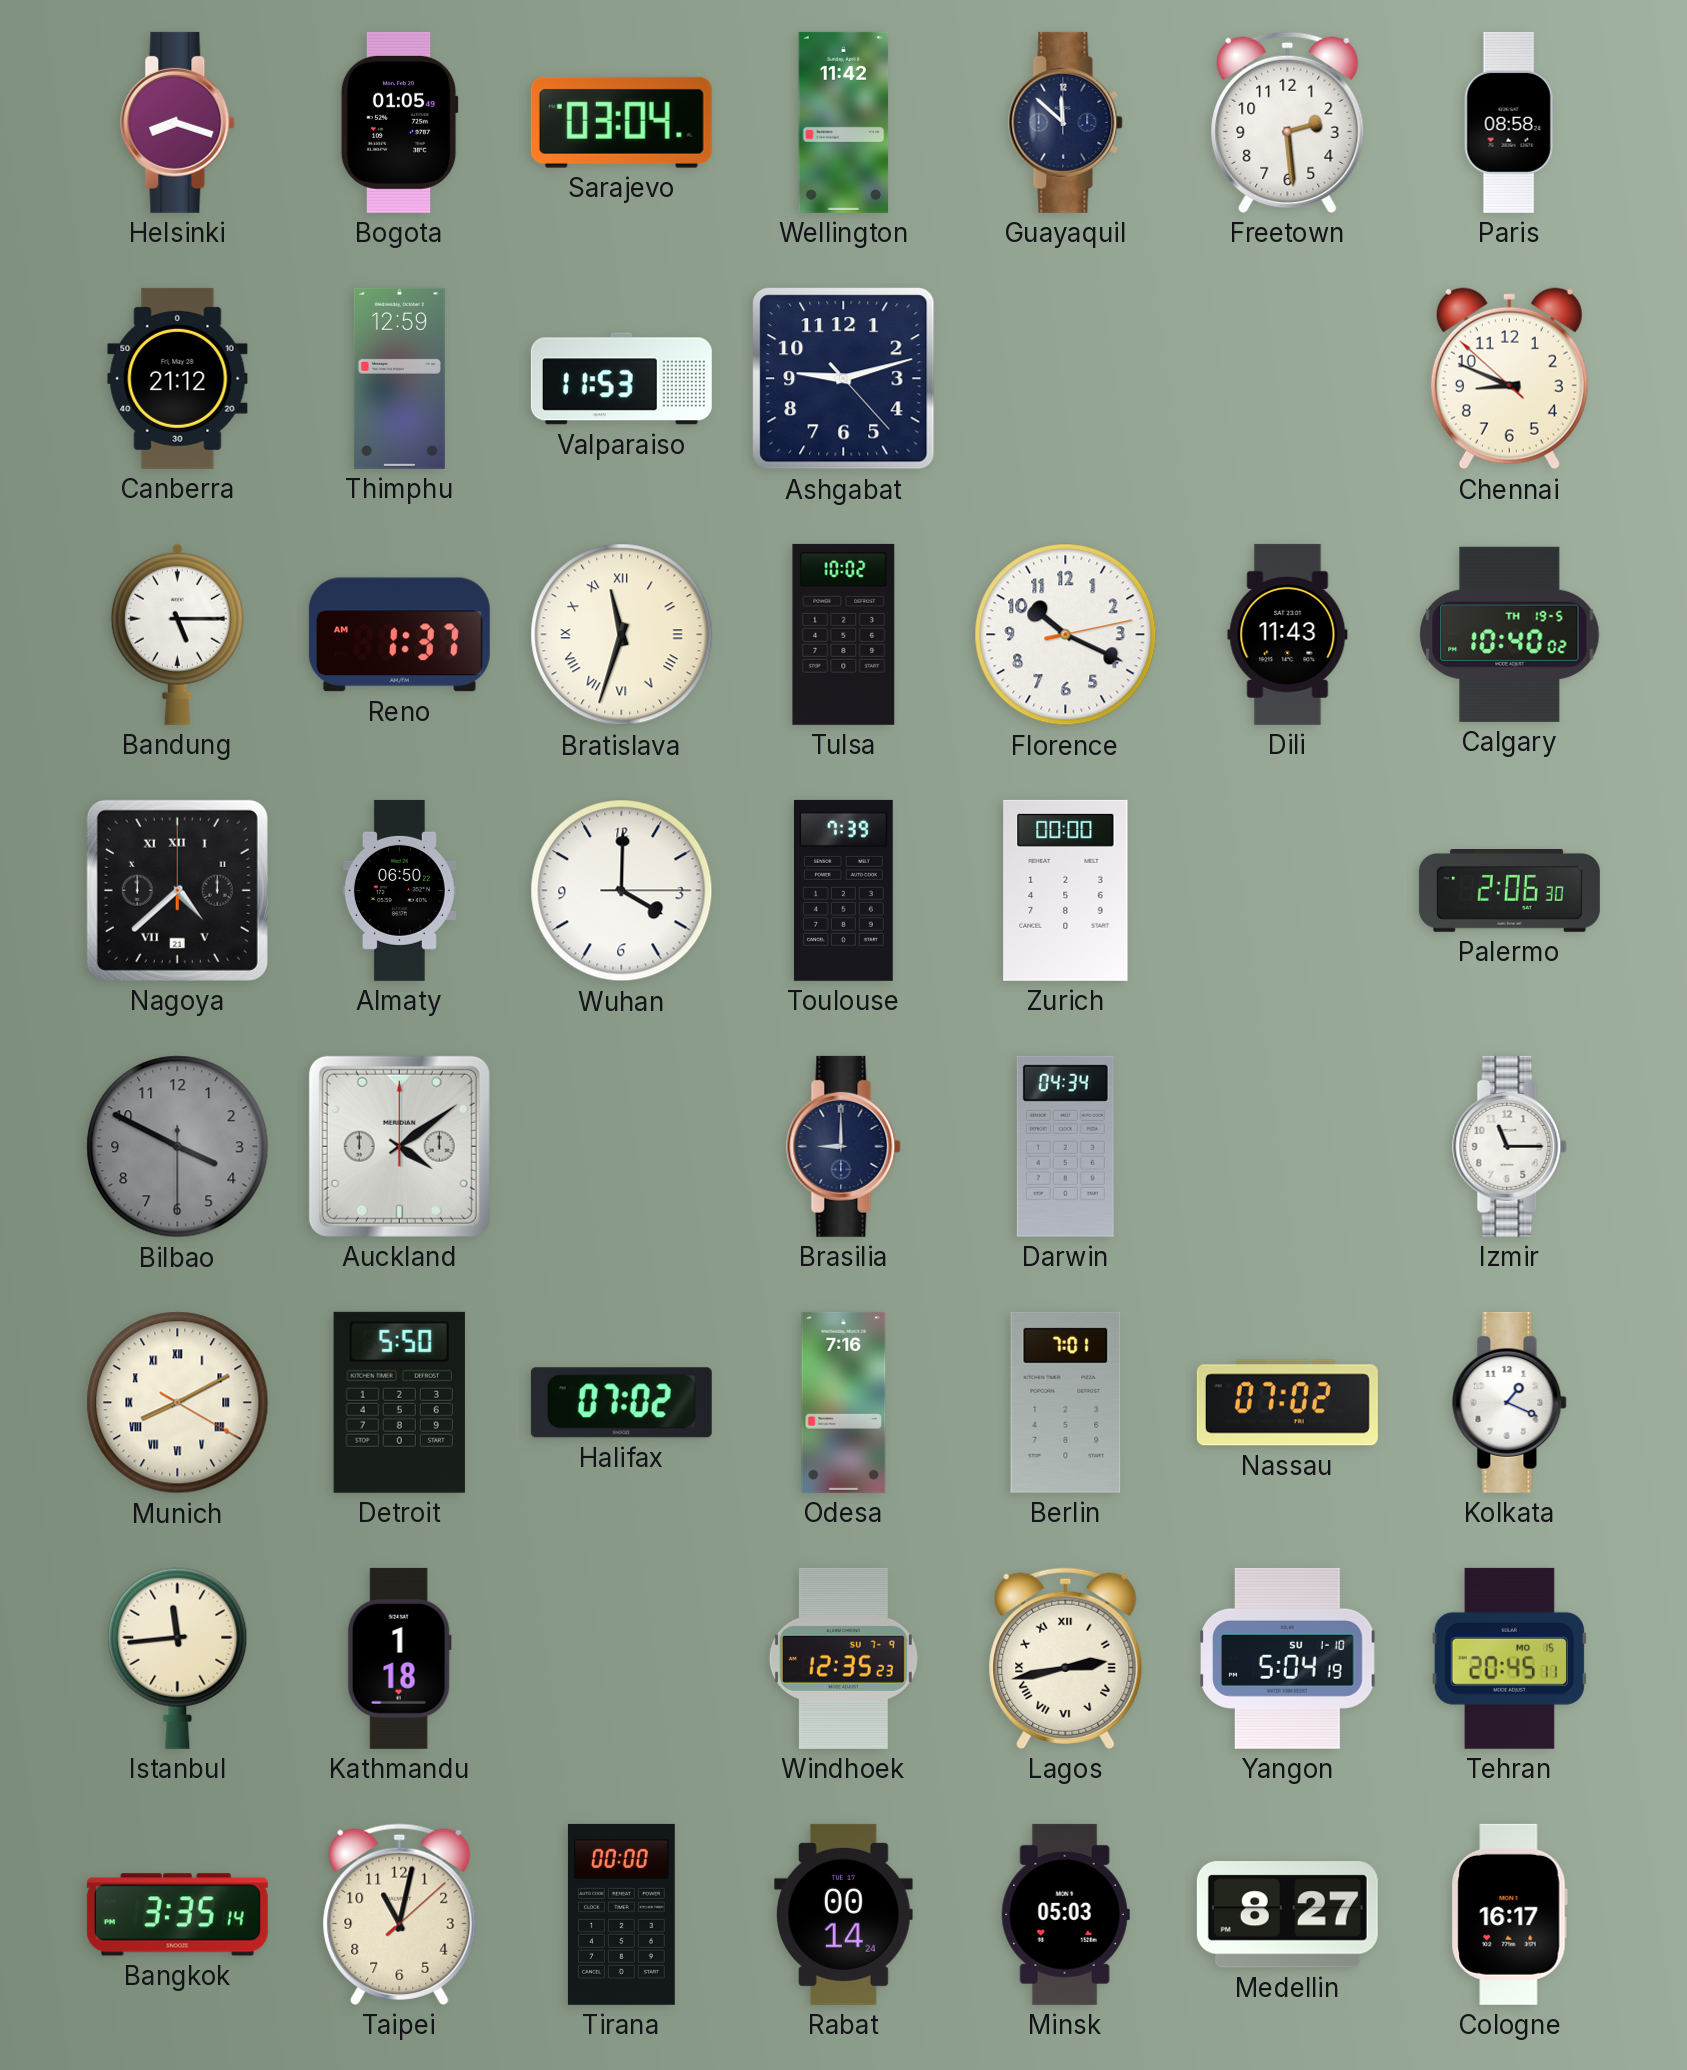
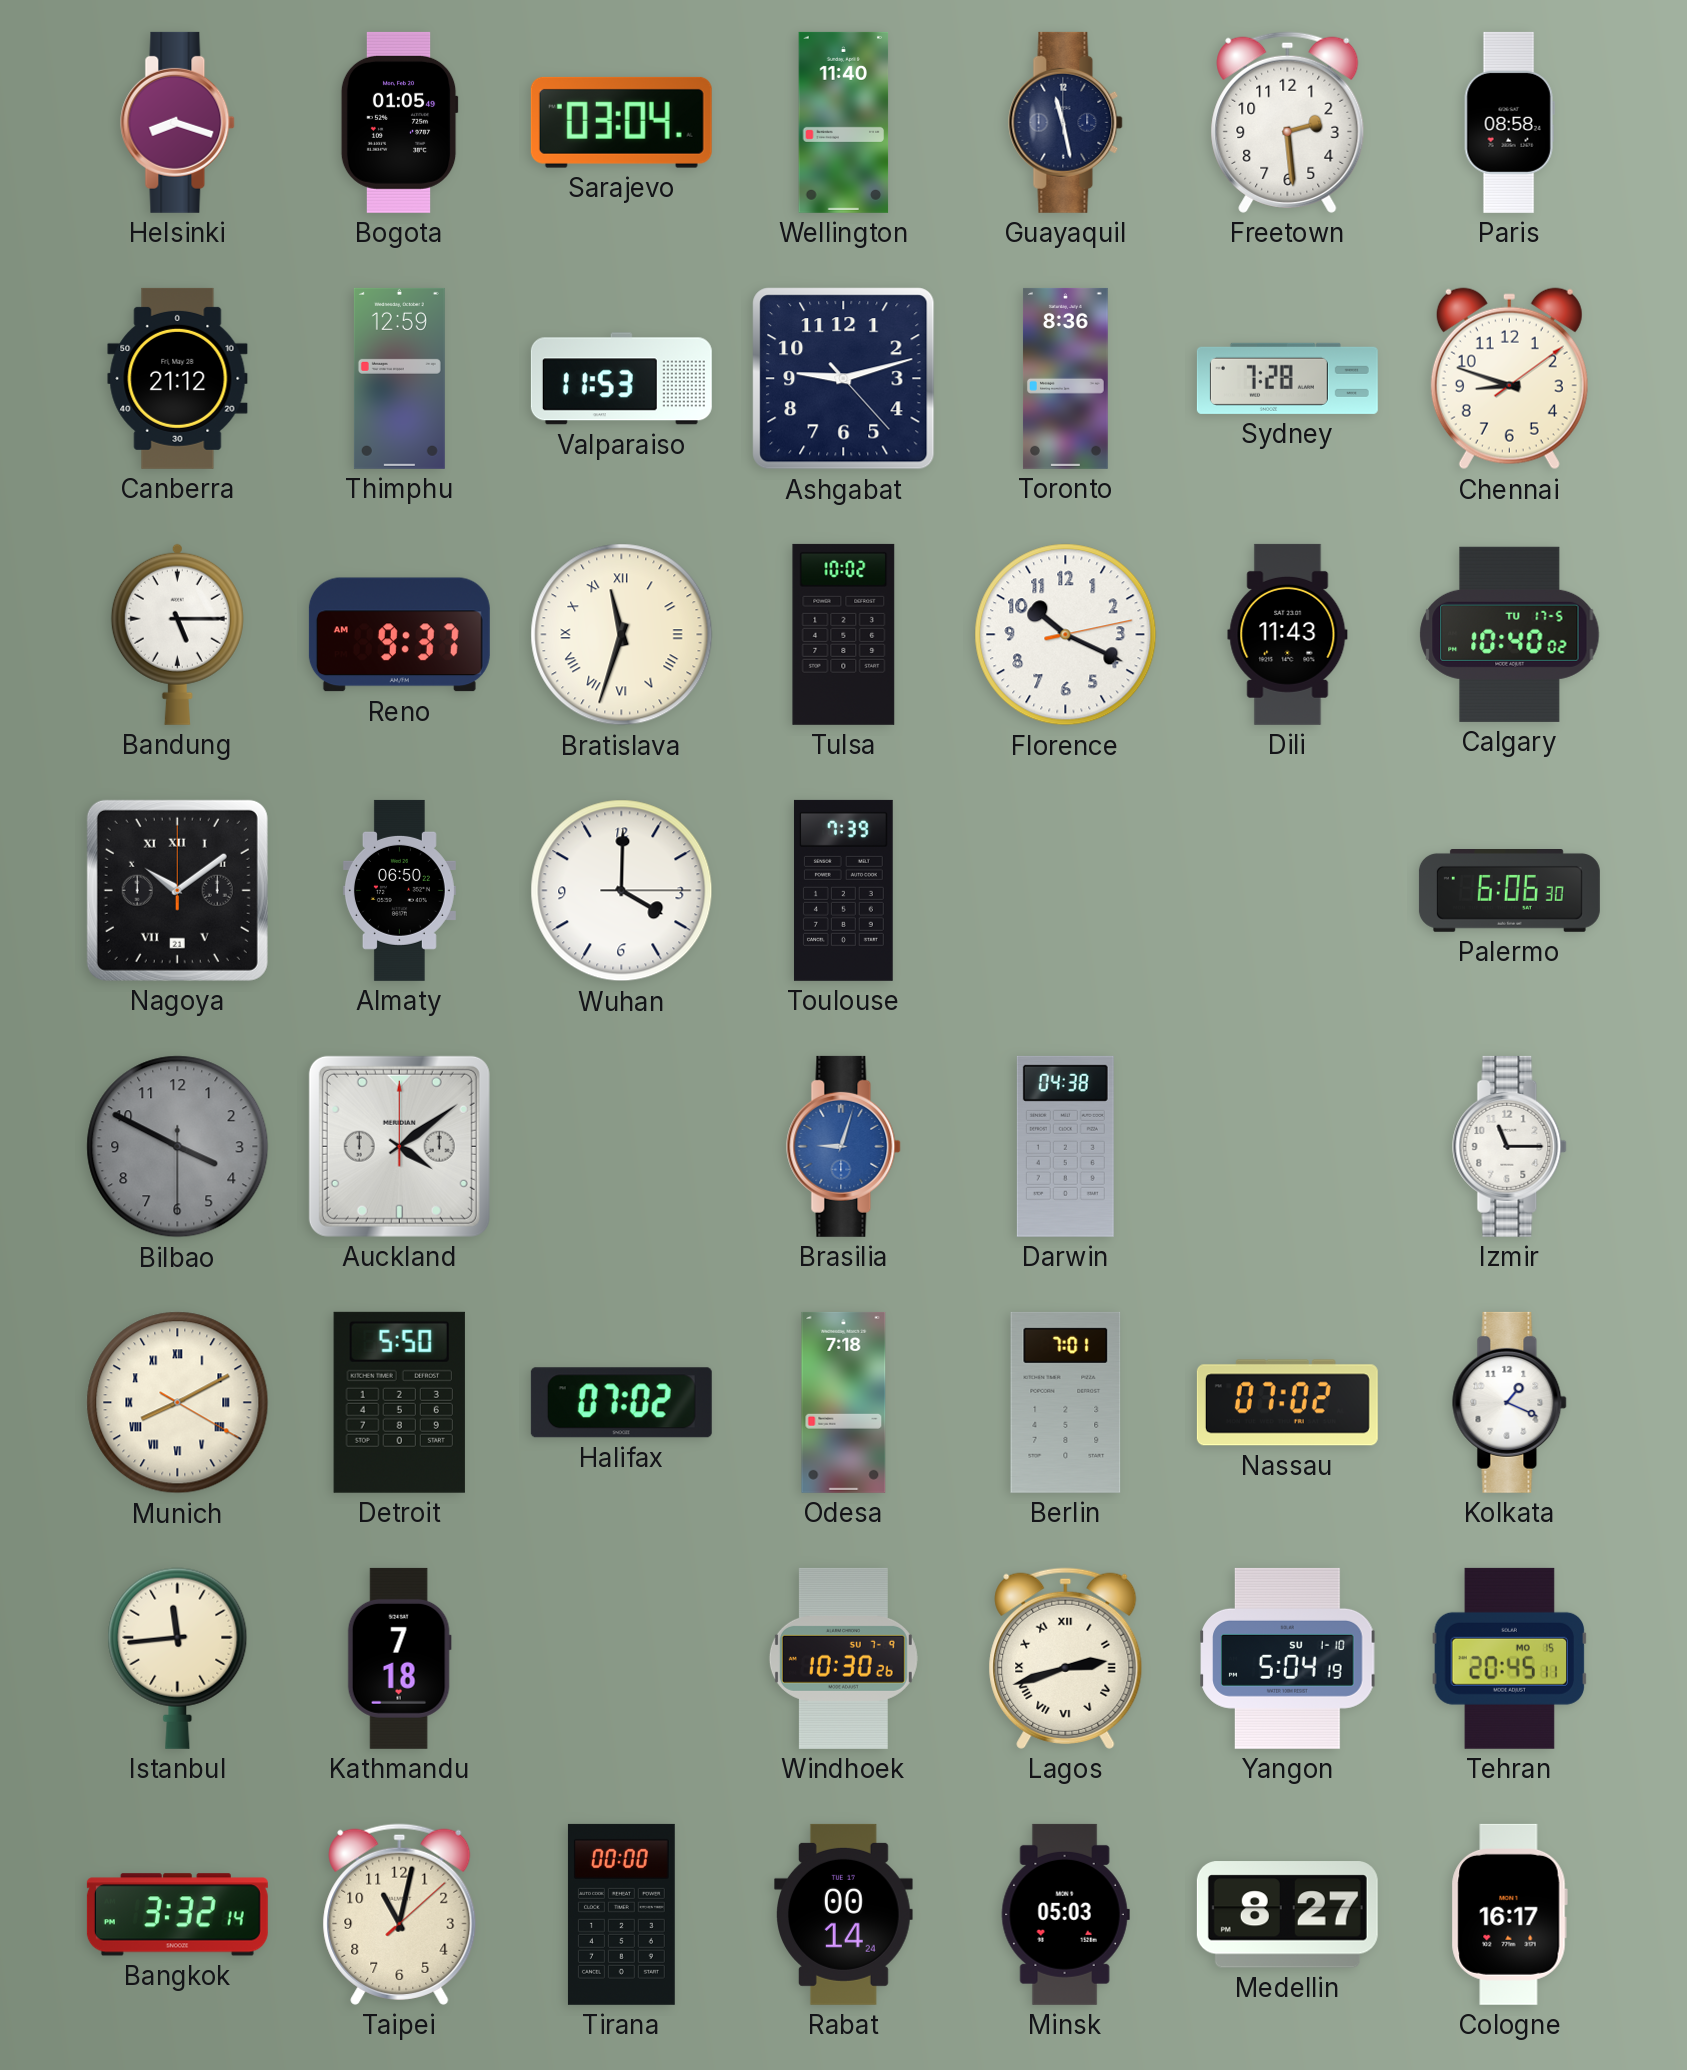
Wellington: 11:42 -> 11:40
Guayaquil: 11:52 -> 11:28
Toronto: none -> 8:36
Sydney: none -> 7:28
Chennai: 8:48:52 -> 8:48:09
Reno: 1:37 -> 9:37
Calgary date: TH 19-5 -> TU 17-5
Nagoya: 4:38 -> 10:09
Zurich: 00:00 -> none
Palermo: 2:06 -> 6:06
Brasilia: 9:00 -> 9:03
Brasilia dial: navy -> blue
Darwin: 04:34 -> 04:38
Odesa: 7:16 -> 7:18
Kathmandu: 1:18 -> 7:18
Windhoek: 12:35 -> 10:30
Lagos: 2:43 -> 2:42
Bangkok: 3:35 -> 3:32
